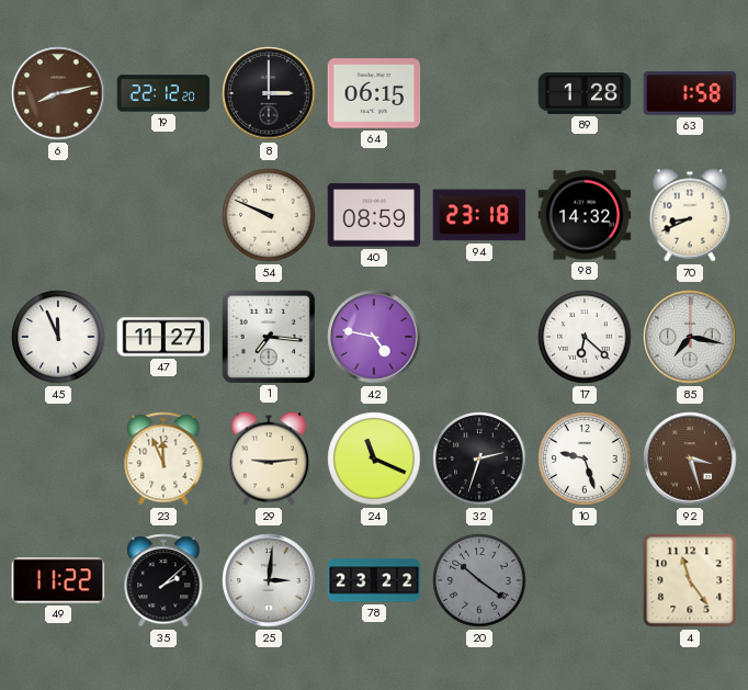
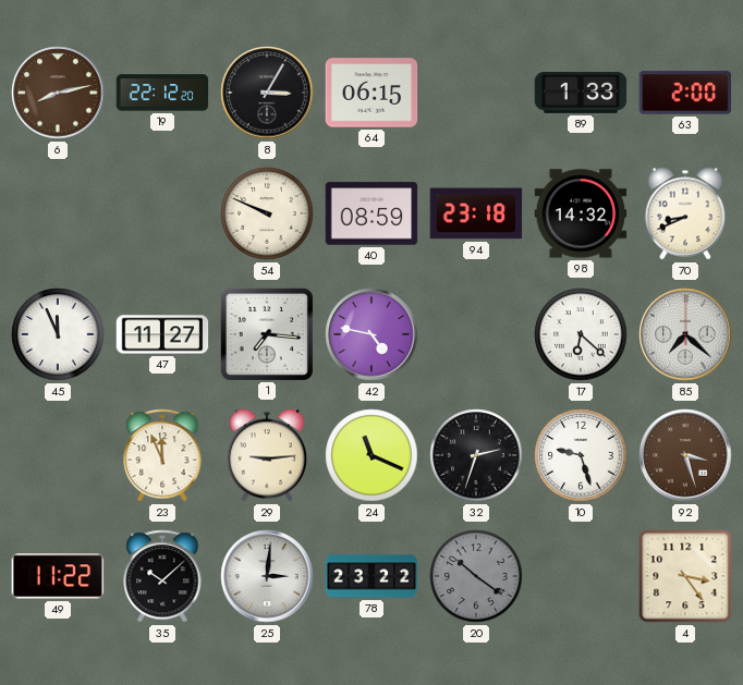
8: 3:00 -> 3:05
89: 1:28 -> 1:33
63: 1:58 -> 2:00
85: 7:17 -> 7:22
35: 2:08 -> 10:08
4: 11:24 -> 3:24
